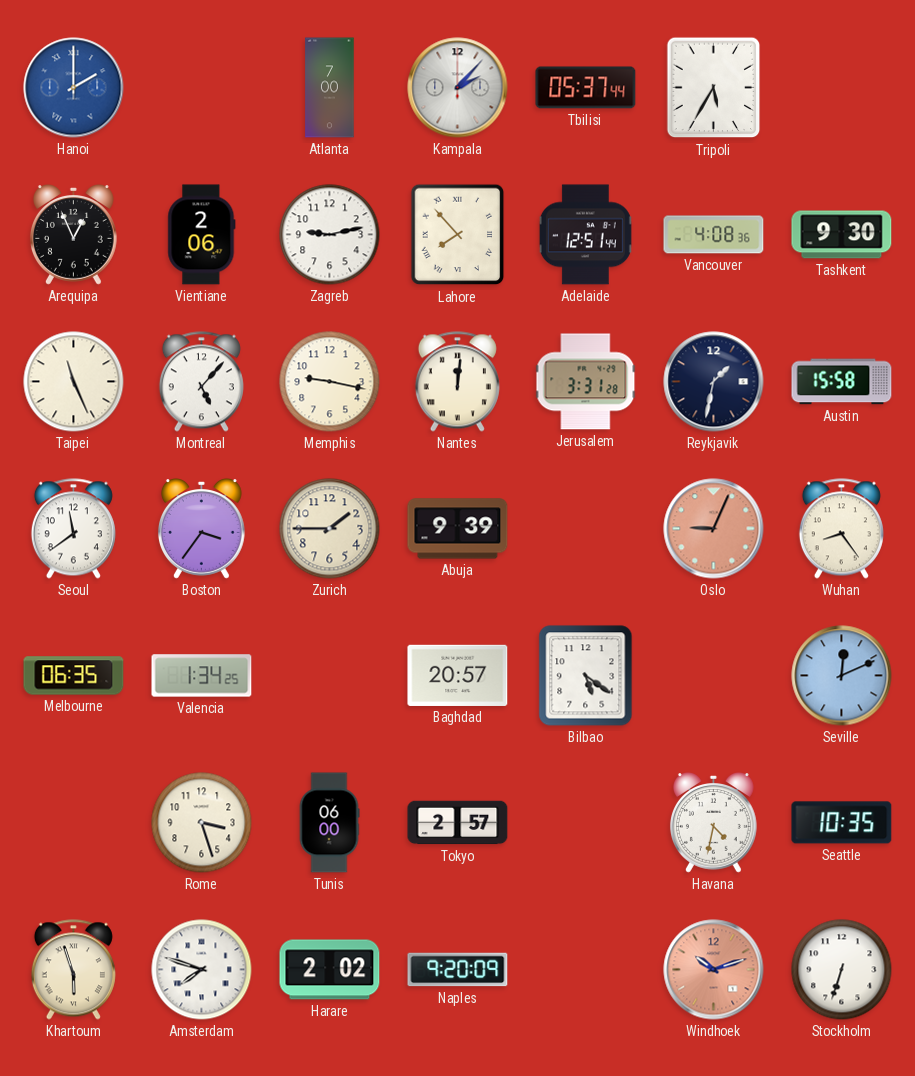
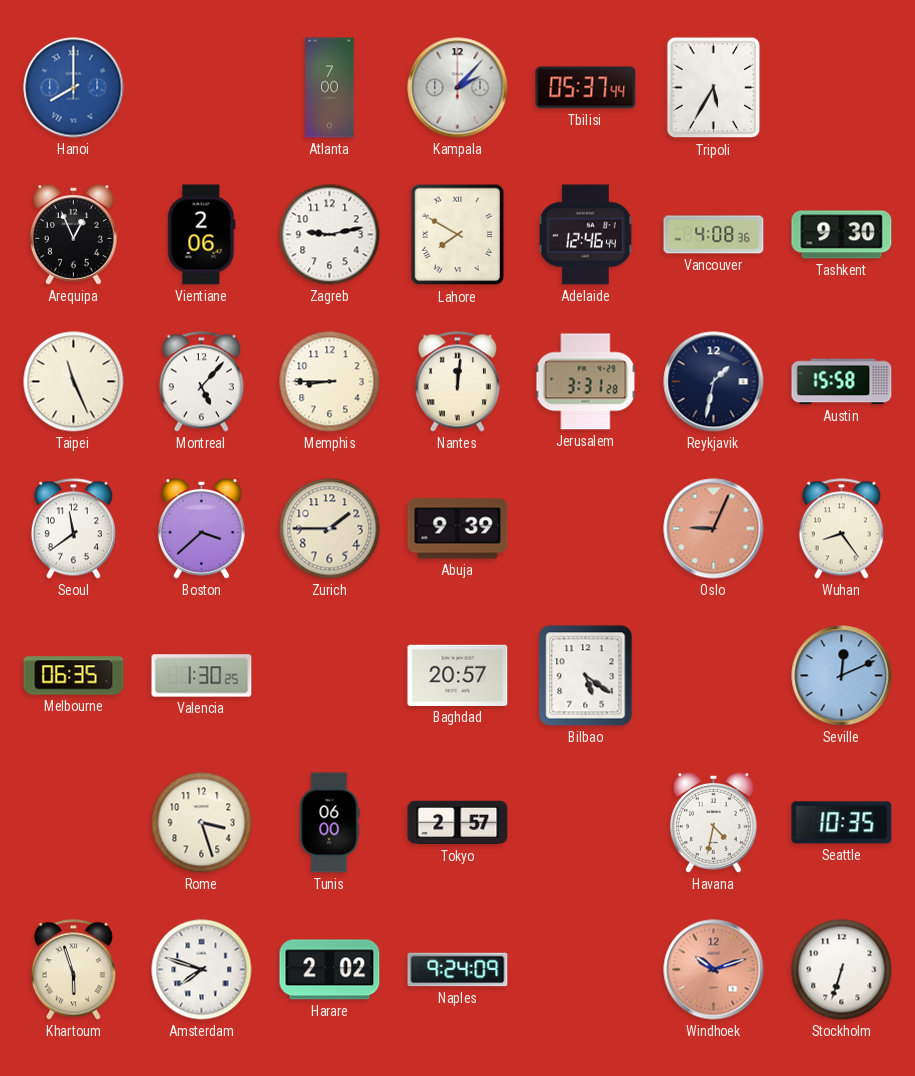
Hanoi: 2:00 -> 8:00
Lahore: 7:53 -> 7:50
Adelaide: 12:51 -> 12:46
Memphis: 9:17 -> 8:45
Boston: 3:36 -> 3:38
Valencia: 1:34 -> 1:30
Naples: 9:20 -> 9:24
